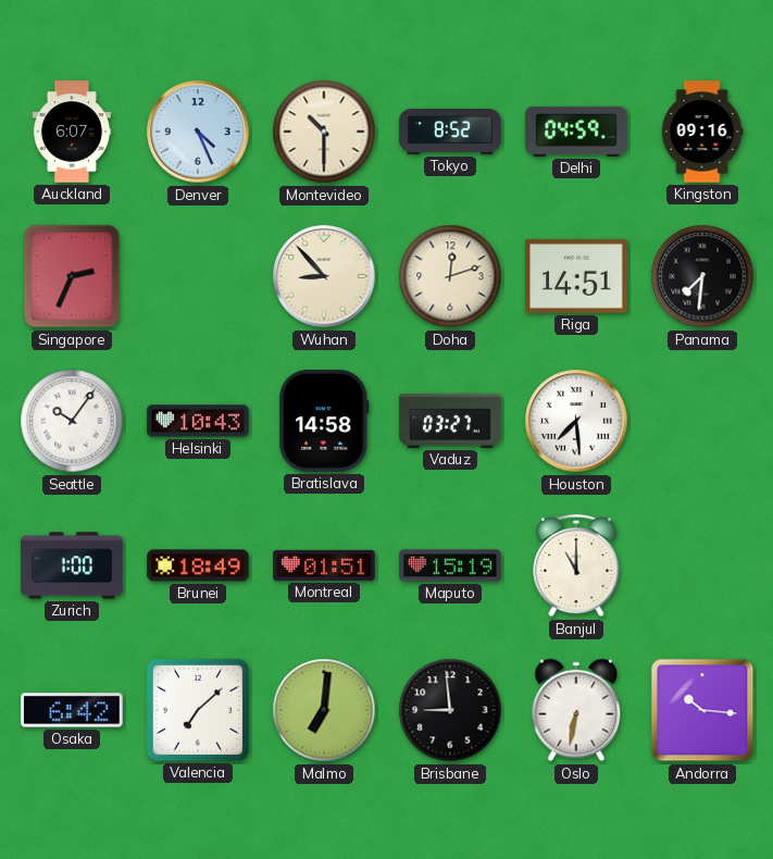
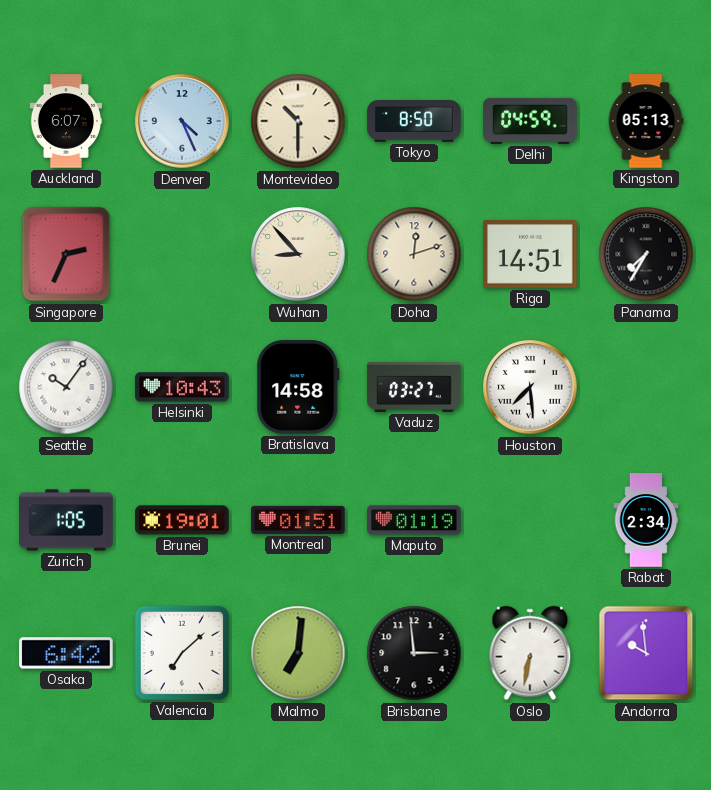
Tokyo: 8:52 -> 8:50
Kingston: 09:16 -> 05:13
Panama: 7:31 -> 7:35
Zurich: 1:00 -> 1:05
Brunei: 18:49 -> 19:01
Maputo: 15:19 -> 01:19
Banjul: 11:00 -> none
Rabat: none -> 2:34
Brisbane: 8:59 -> 2:59
Andorra: 10:16 -> 9:59
